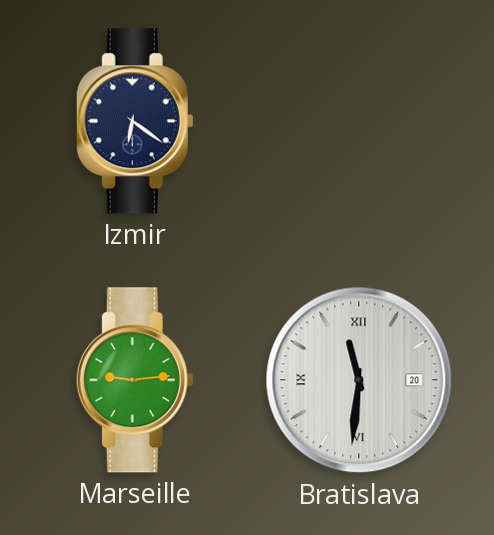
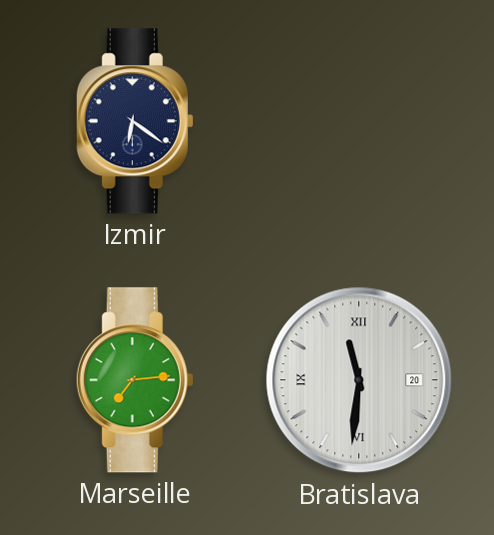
Marseille: 9:14 -> 7:14
